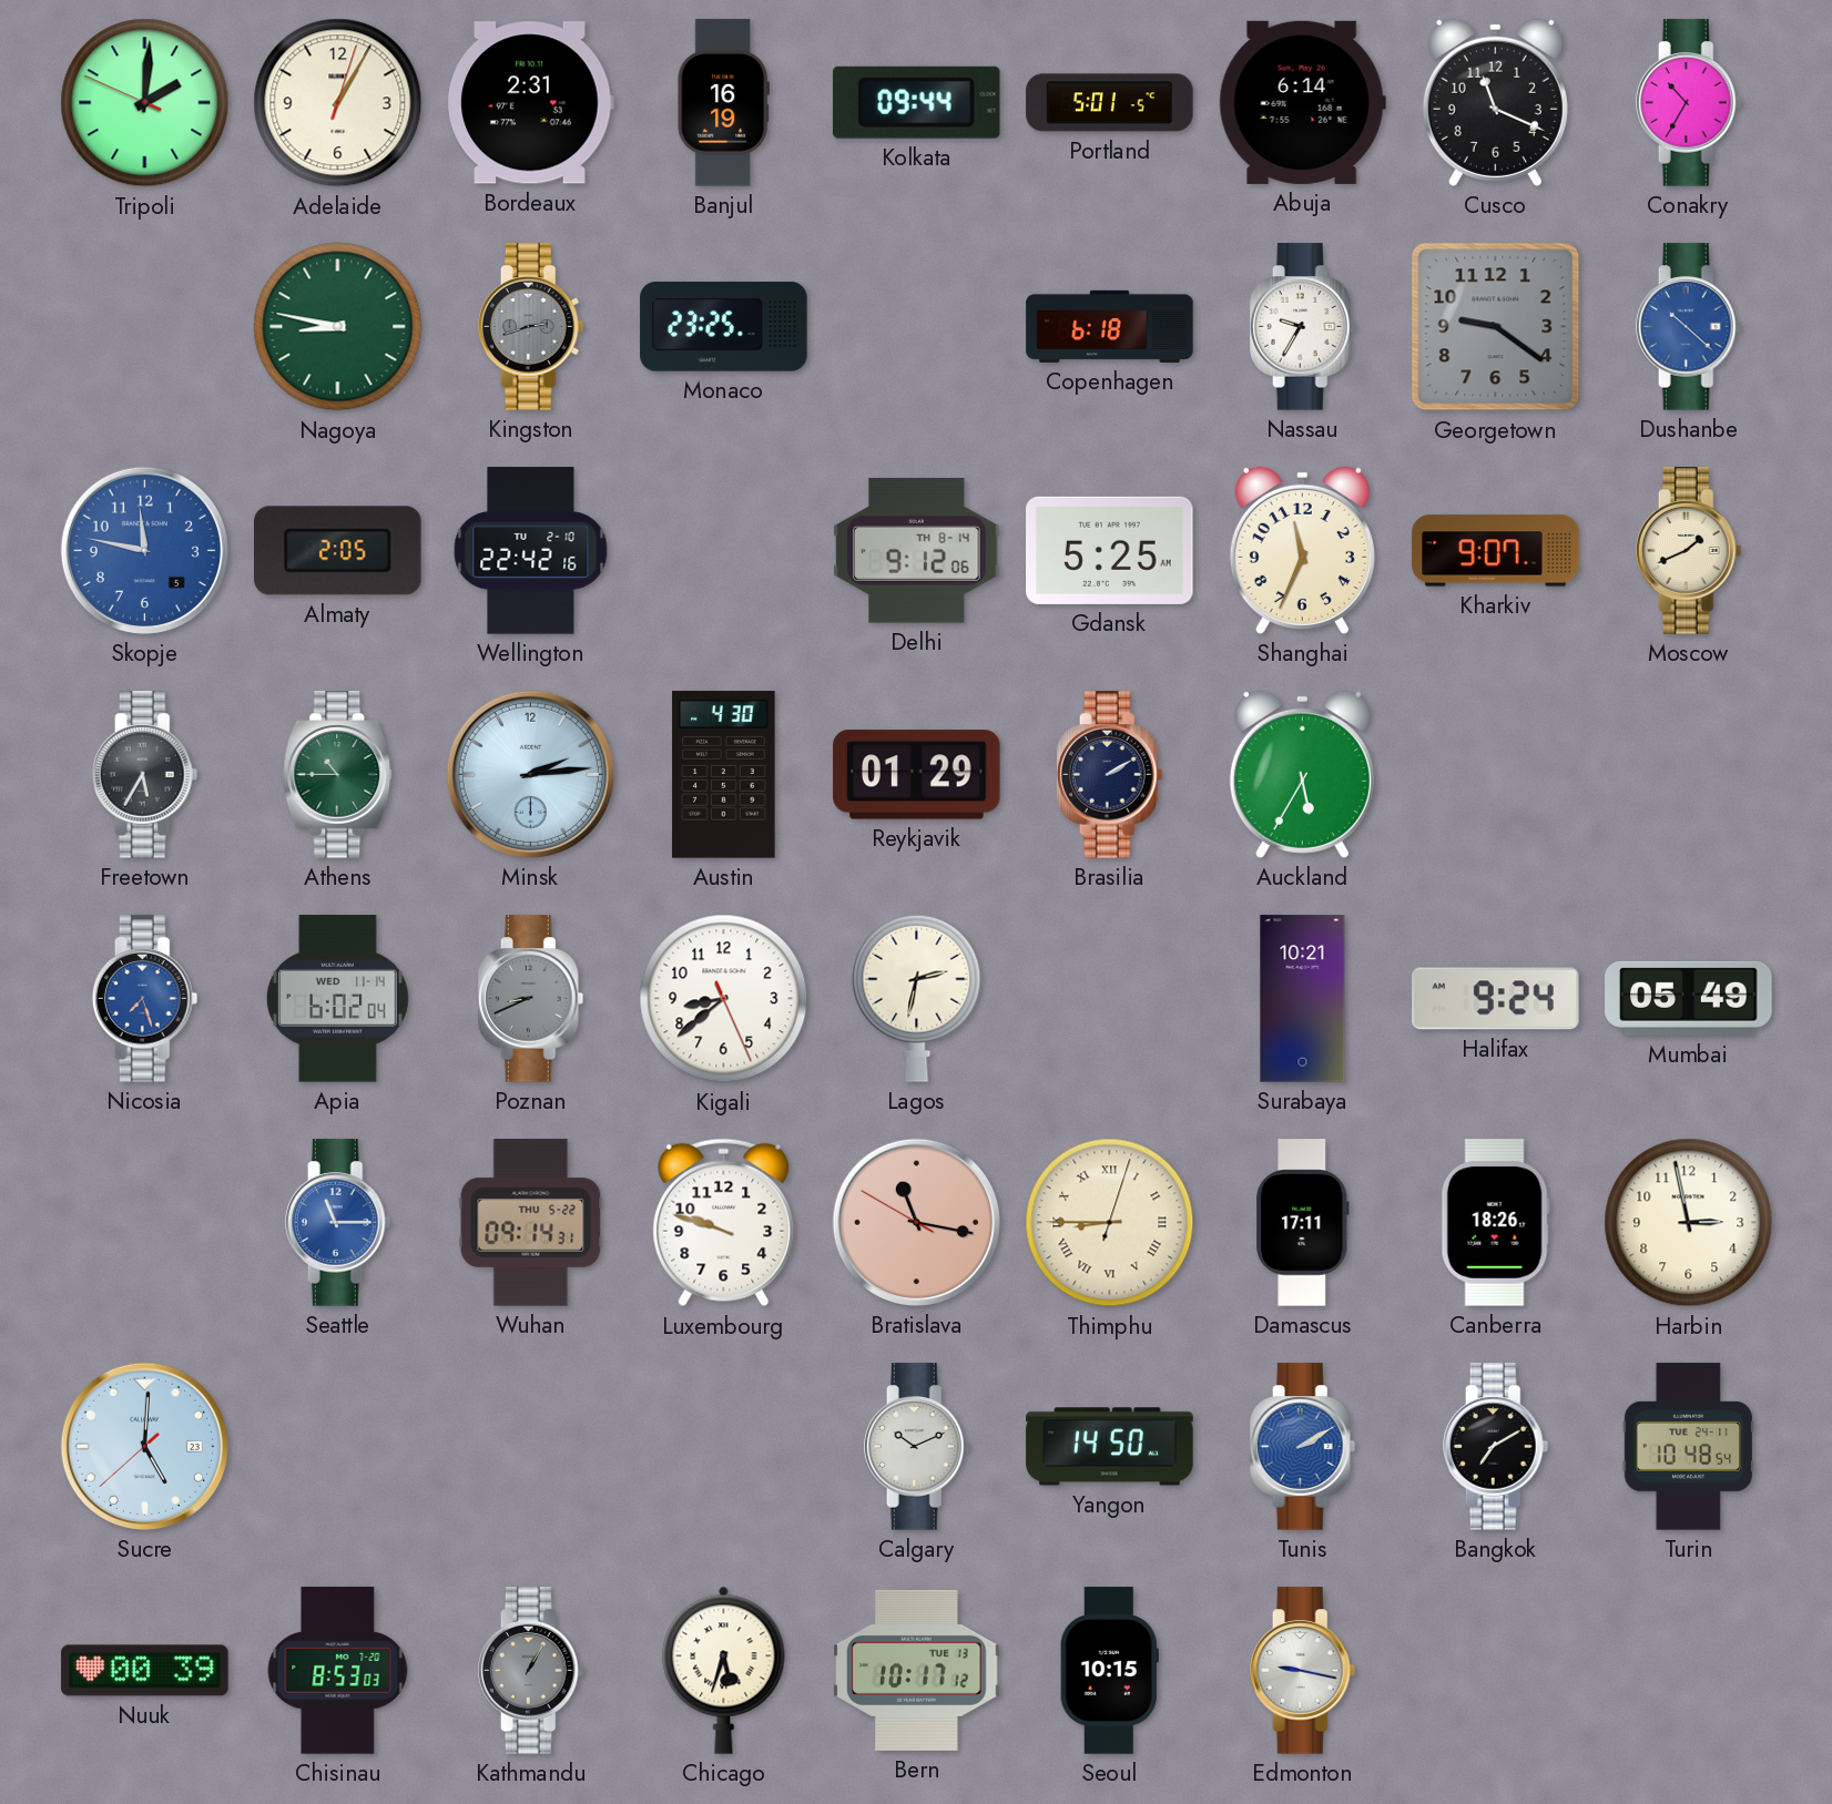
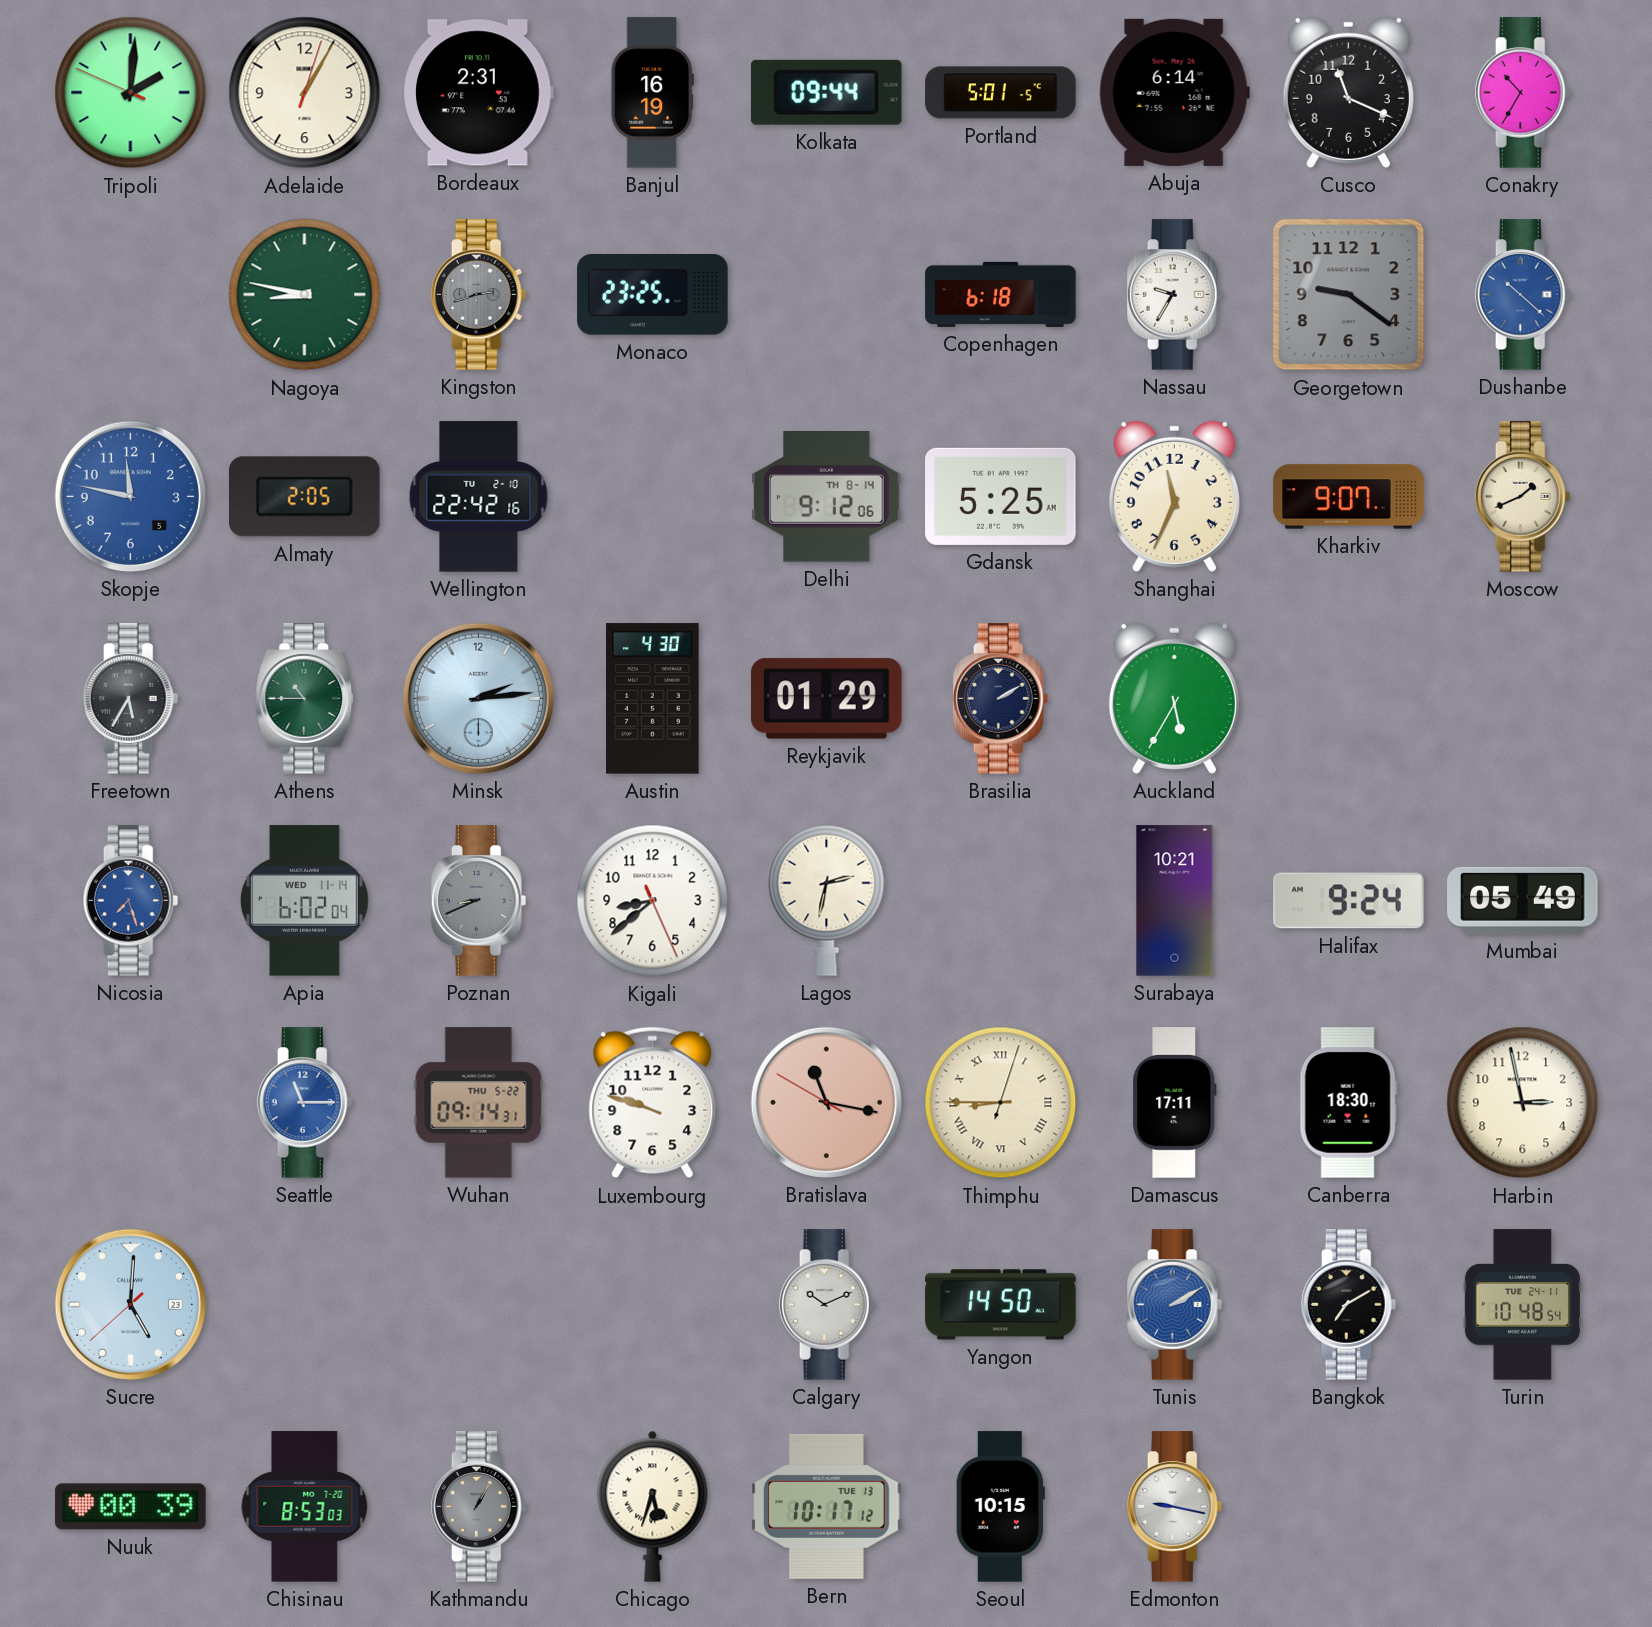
Canberra: 18:26 -> 18:30
